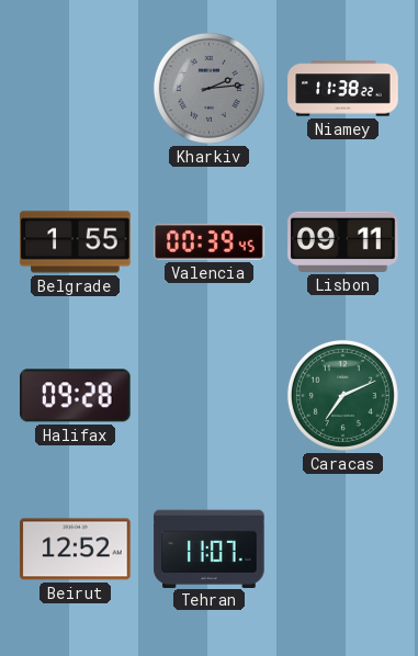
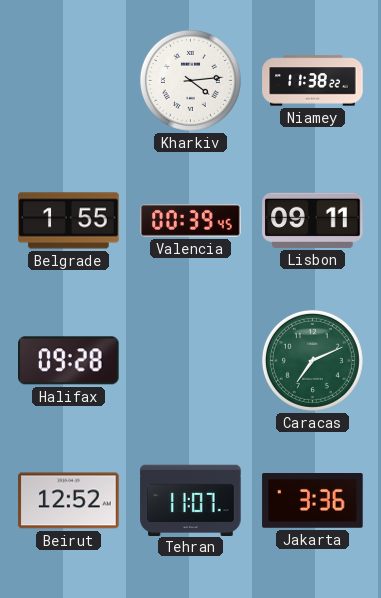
Kharkiv: 2:14 -> 4:14
Kharkiv dial: grey -> white
Jakarta: none -> 3:36
